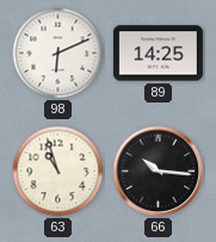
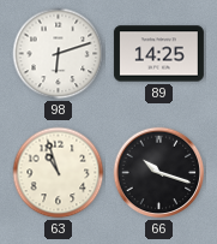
98: 6:11 -> 6:12
66: 10:16 -> 10:18
